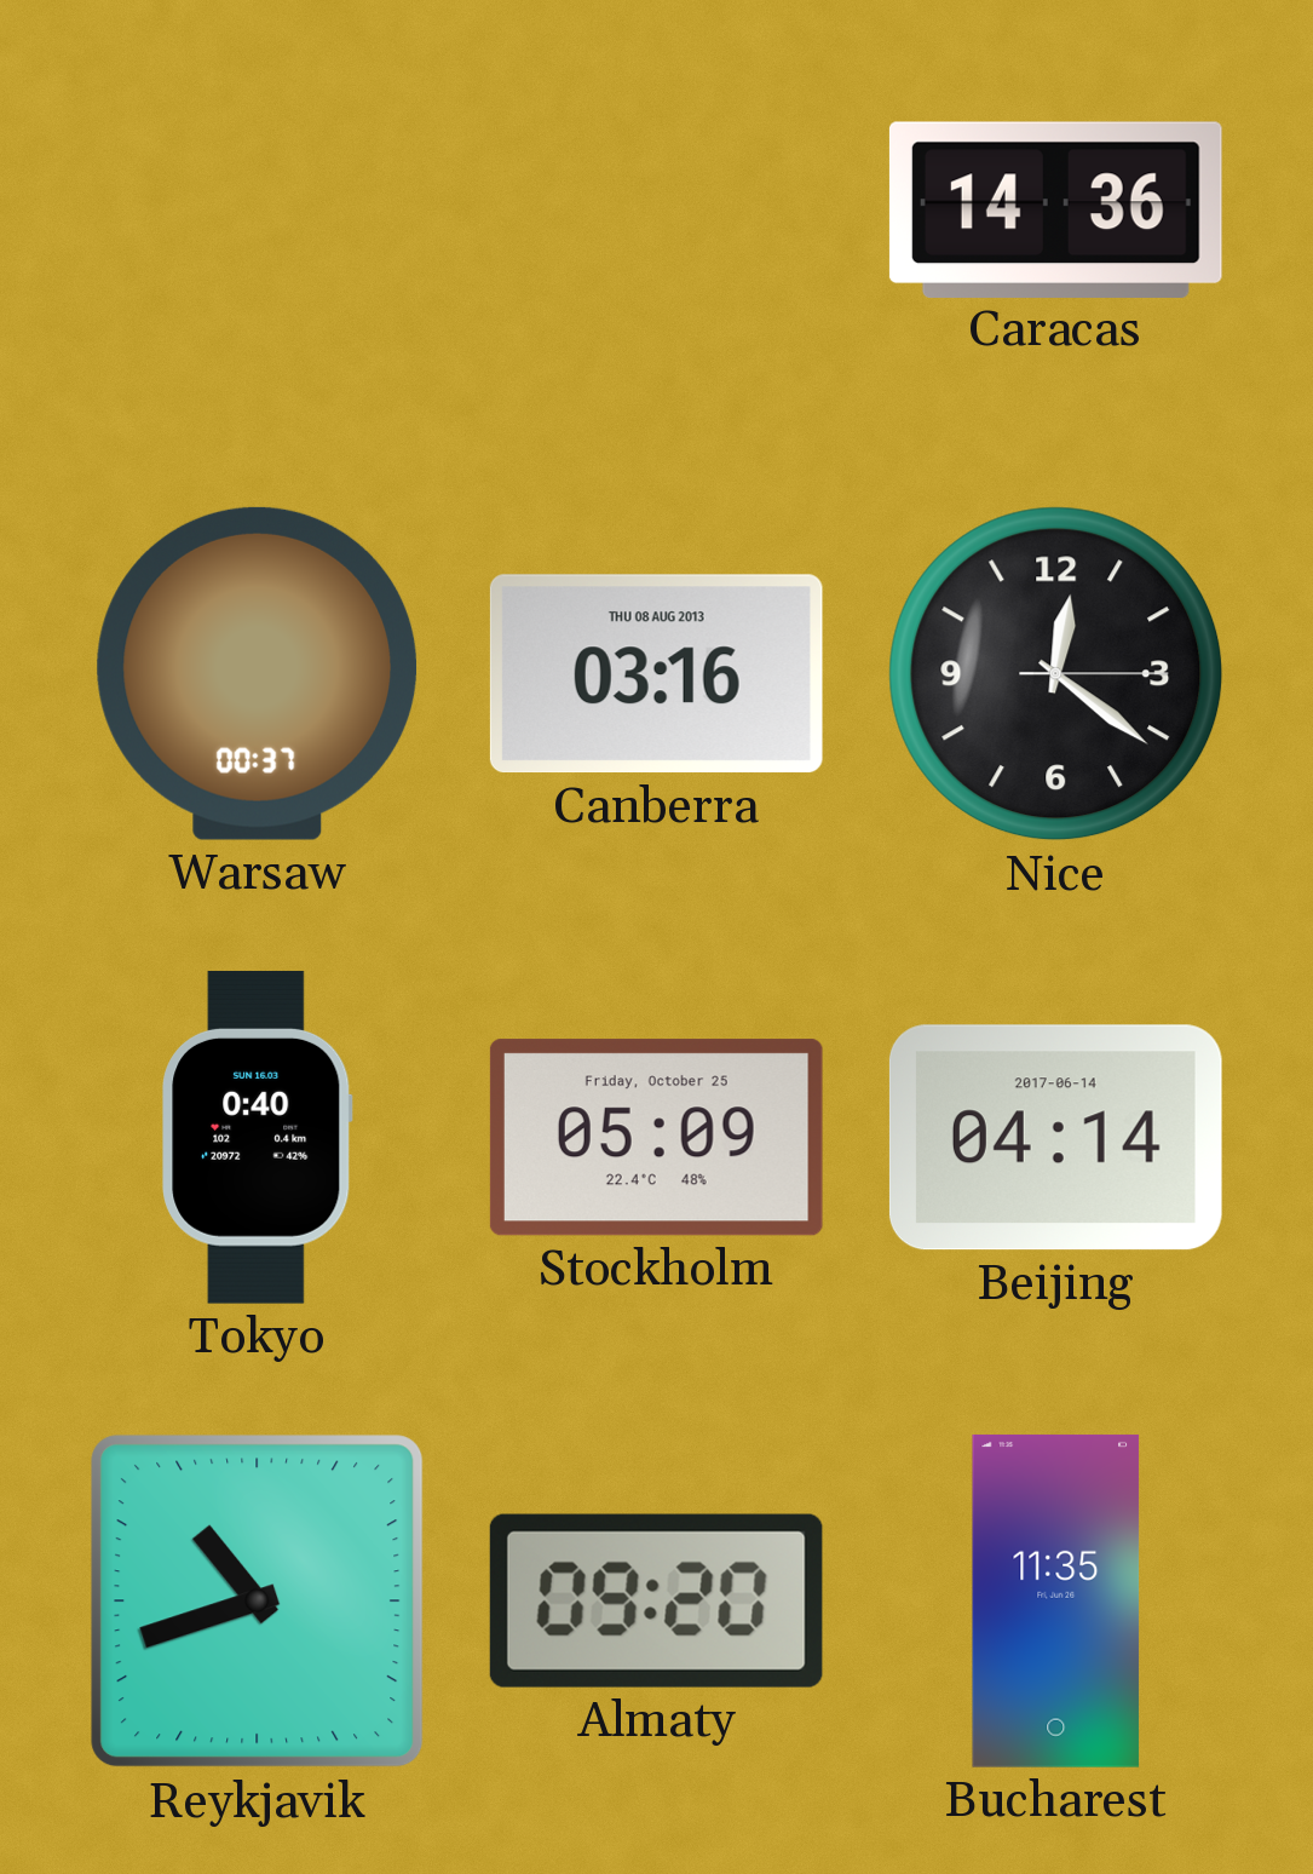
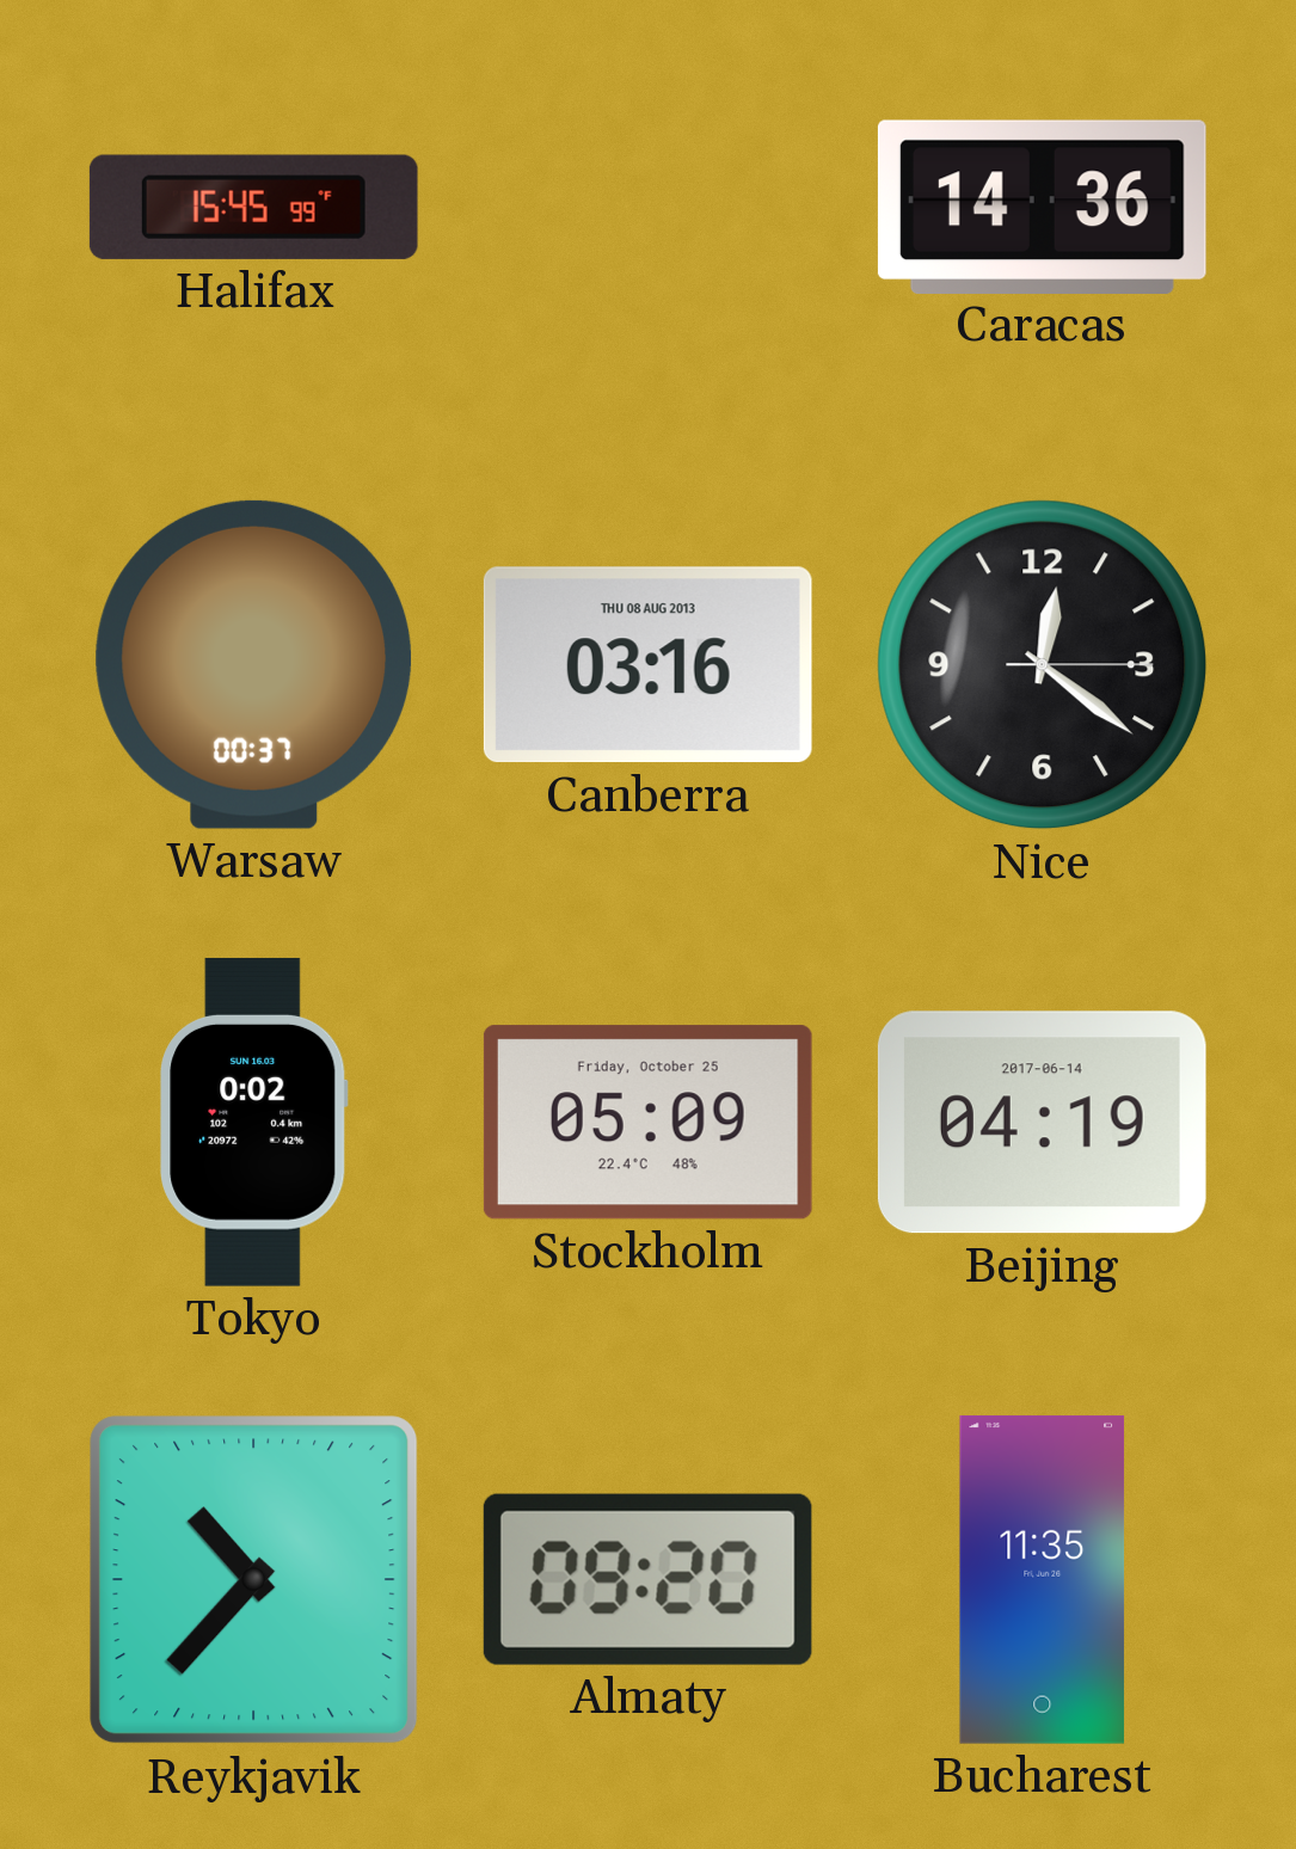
Halifax: none -> 15:45
Tokyo: 0:40 -> 0:02
Beijing: 04:14 -> 04:19
Reykjavik: 10:42 -> 10:37
